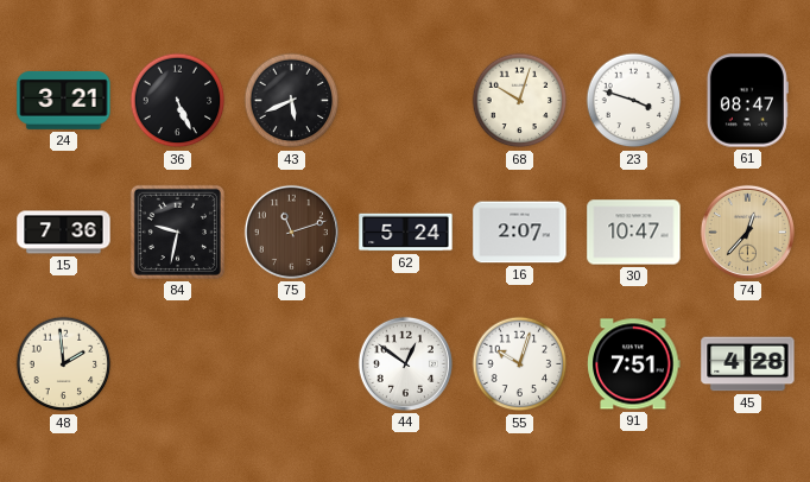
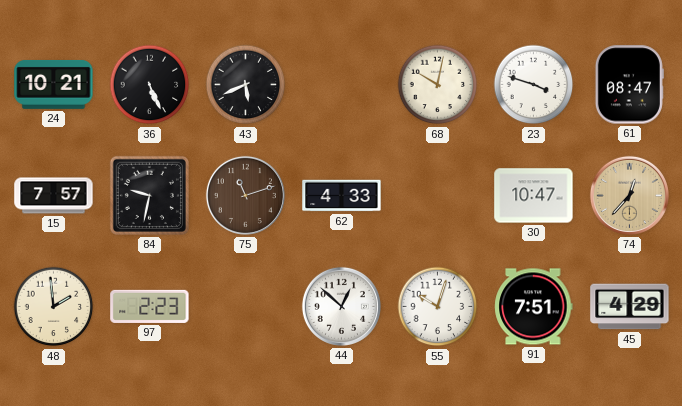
24: 3:21 -> 10:21
68: 10:03 -> 10:02
15: 7:36 -> 7:57
62: 5:24 -> 4:33
16: 2:07 -> none
97: none -> 2:23
44: 12:51 -> 12:52
45: 4:28 -> 4:29
